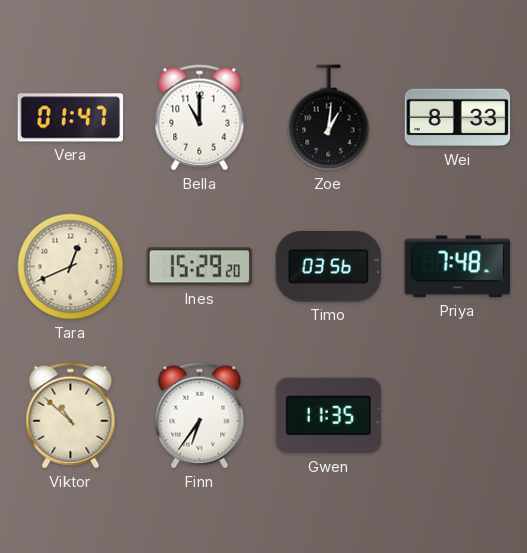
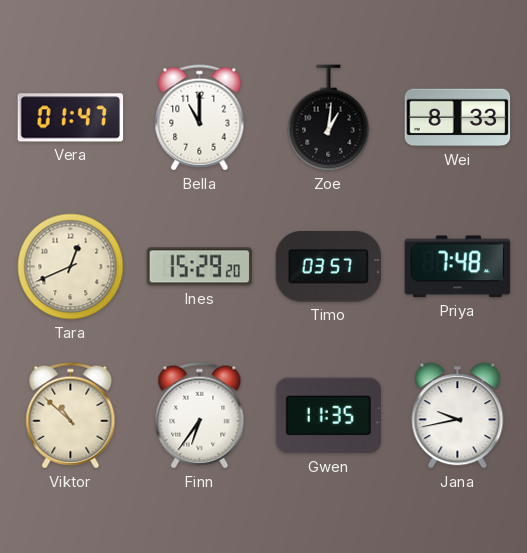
Timo: 03:56 -> 03:57
Jana: none -> 9:43
